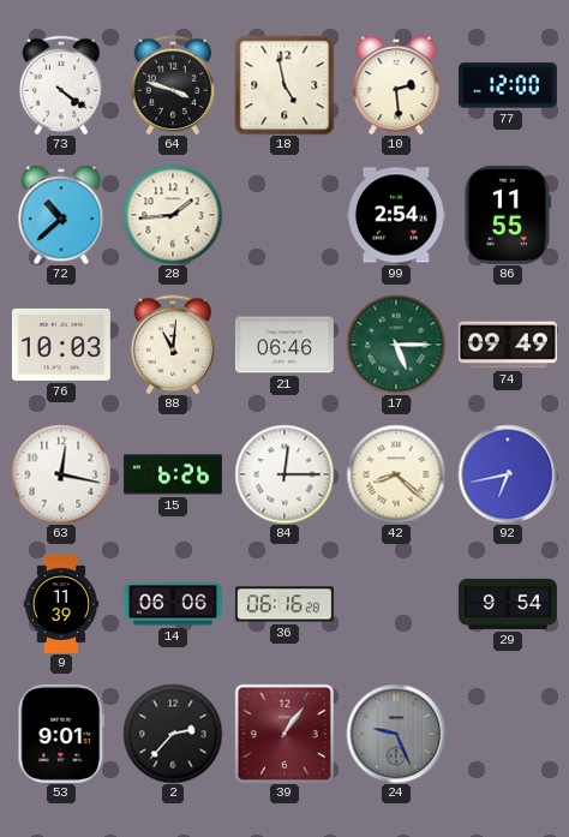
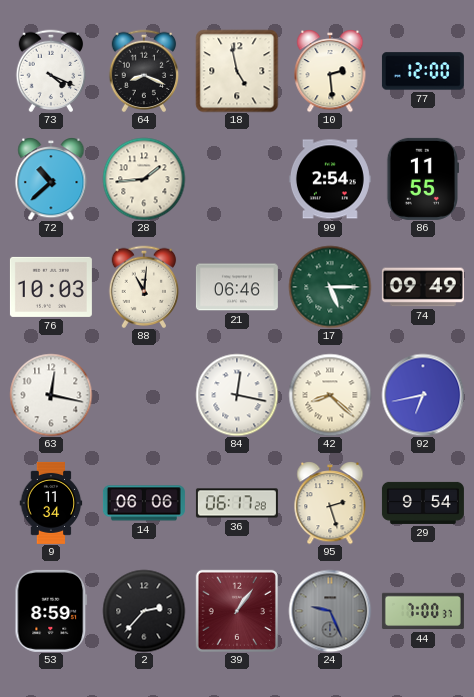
73: 4:21 -> 4:19
64: 3:48 -> 8:19
15: 6:26 -> none
84: 12:15 -> 12:17
9: 11:39 -> 11:34
36: 06:16 -> 06:17
95: none -> 2:27
53: 9:01 -> 8:59
44: none -> 7:00
